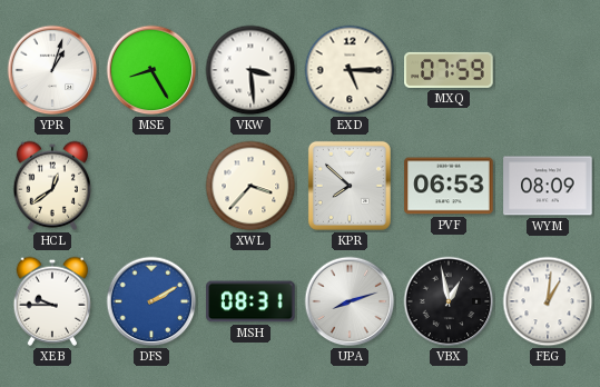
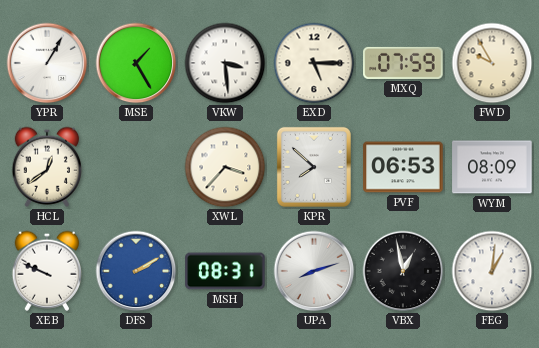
YPR: 1:03 -> 1:05
MSE: 8:25 -> 1:25
FWD: none -> 9:55
XEB: 9:45 -> 9:49
